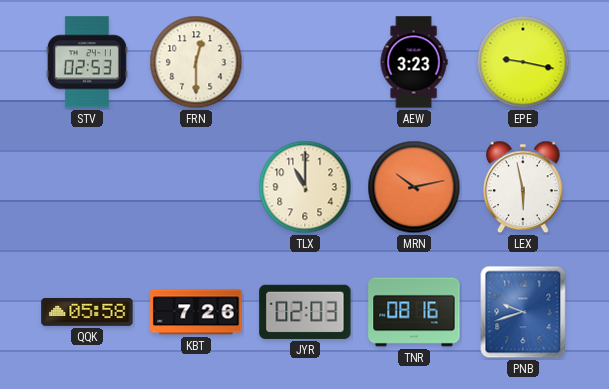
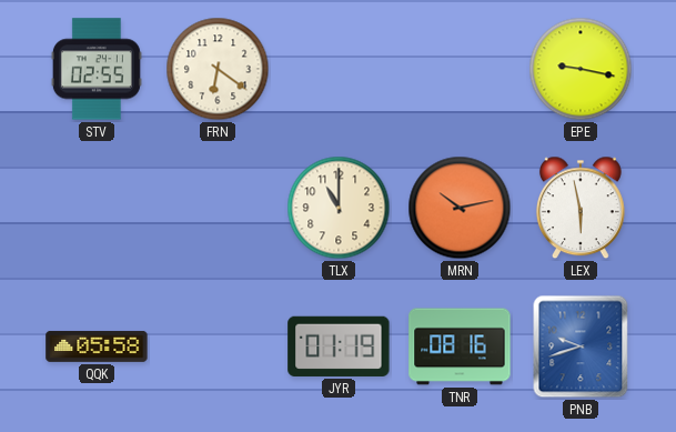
STV: 02:53 -> 02:55
FRN: 12:30 -> 6:21
AEW: 3:23 -> none
KBT: 7:26 -> none
JYR: 02:03 -> 01:19
